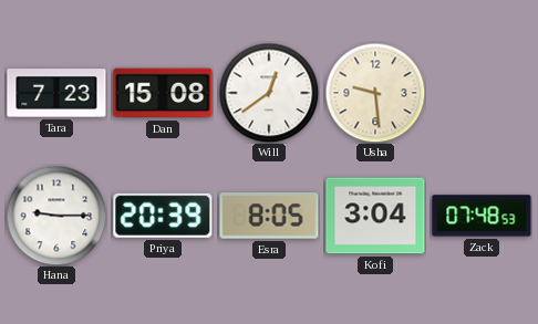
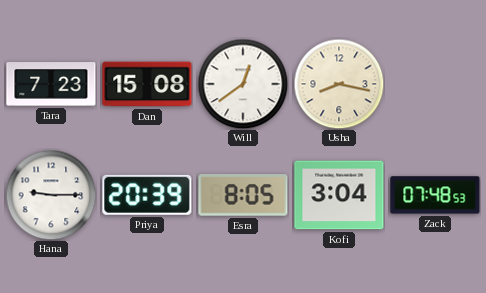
Usha: 9:29 -> 8:17
